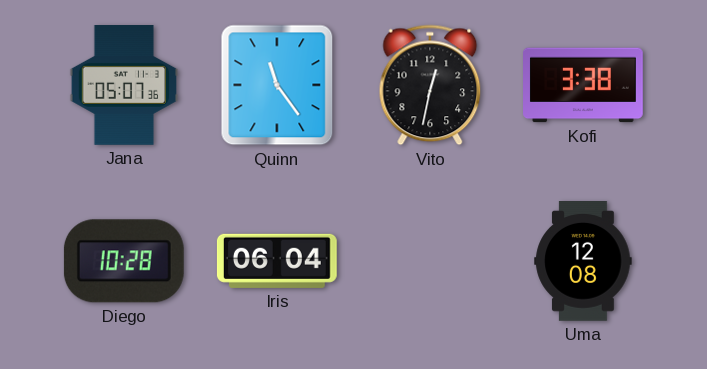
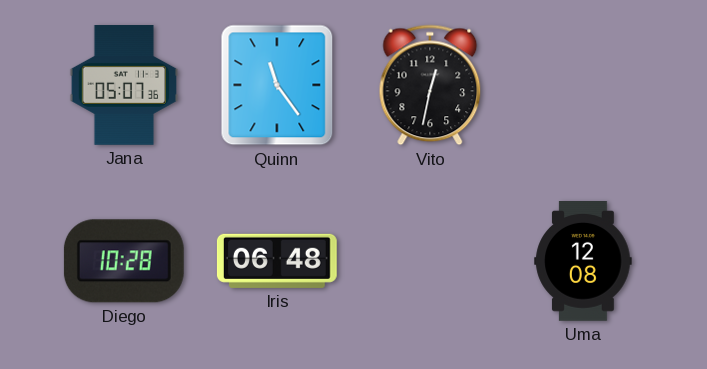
Kofi: 3:38 -> none
Iris: 06:04 -> 06:48
